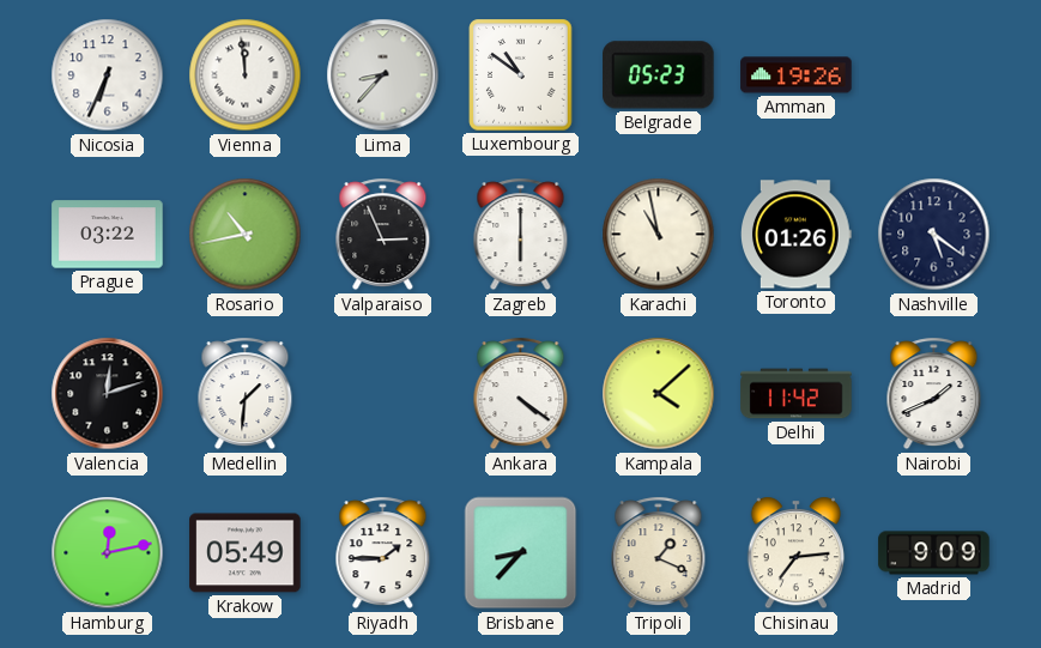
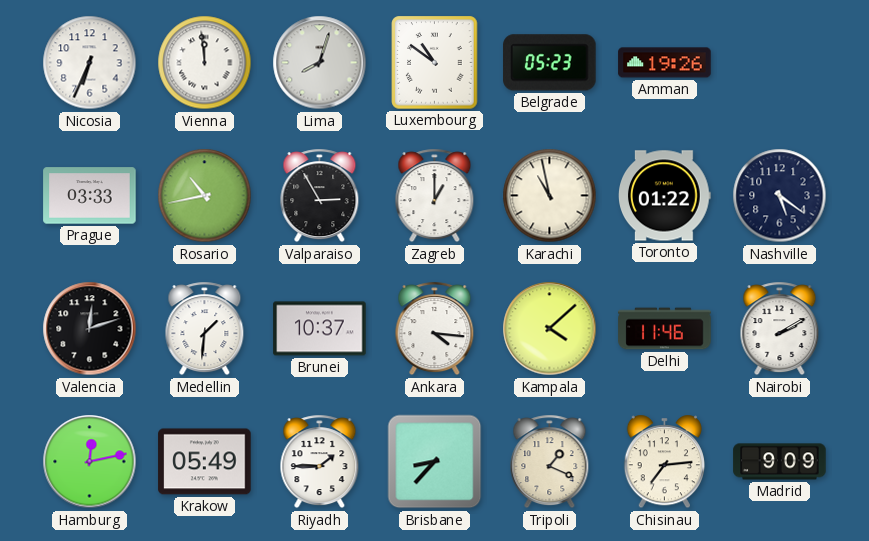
Lima: 8:37 -> 8:03
Prague: 03:22 -> 03:33
Valparaiso: 2:56 -> 2:55
Zagreb: 6:00 -> 1:00
Toronto: 01:26 -> 01:22
Brunei: none -> 10:37
Ankara: 4:21 -> 4:16
Delhi: 11:42 -> 11:46
Nairobi: 1:41 -> 2:10
